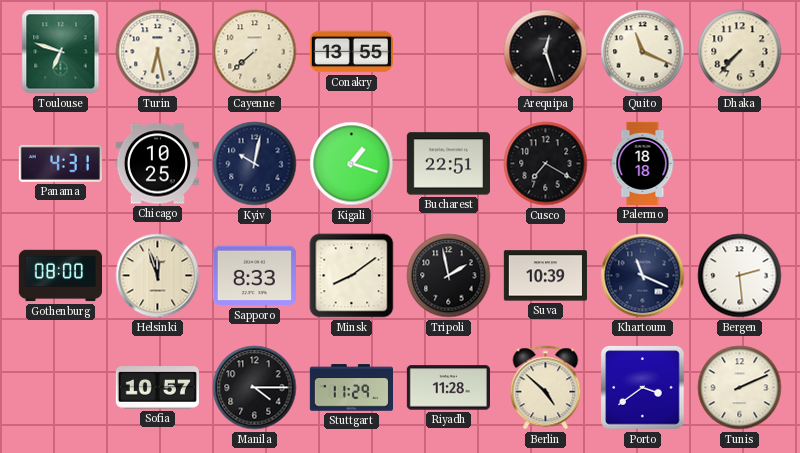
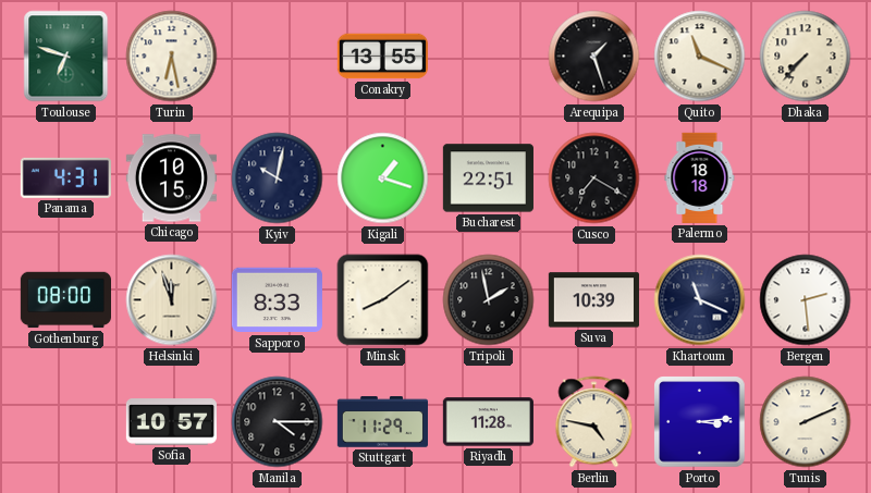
Cayenne: 7:38 -> none
Arequipa: 12:27 -> 1:27
Chicago: 10:25 -> 10:15
Berlin: 4:52 -> 4:47
Porto: 3:39 -> 3:14
